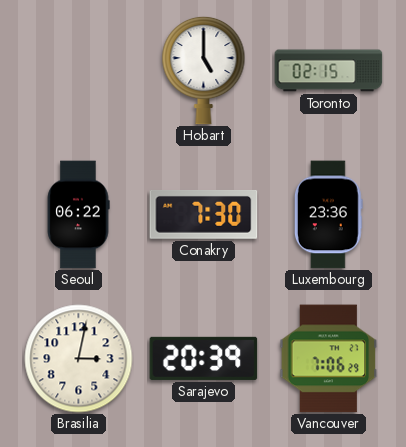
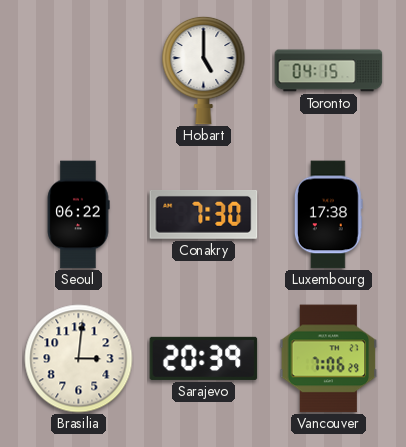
Toronto: 02:15 -> 04:15
Luxembourg: 23:36 -> 17:38
Brasilia: 3:02 -> 3:01
